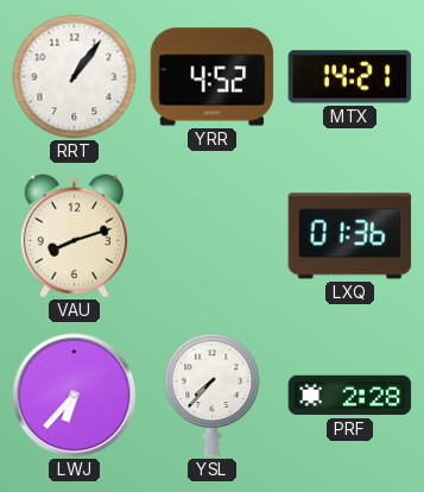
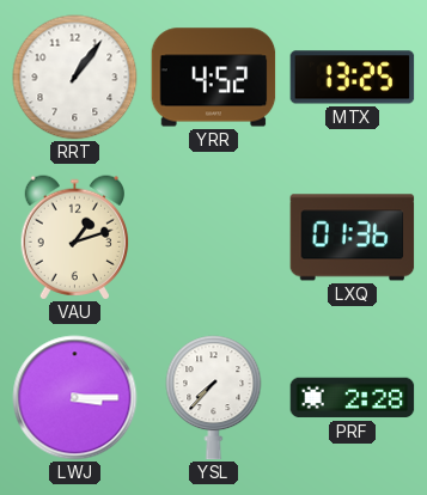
MTX: 14:21 -> 13:25
VAU: 8:12 -> 1:12
LWJ: 6:37 -> 3:15
